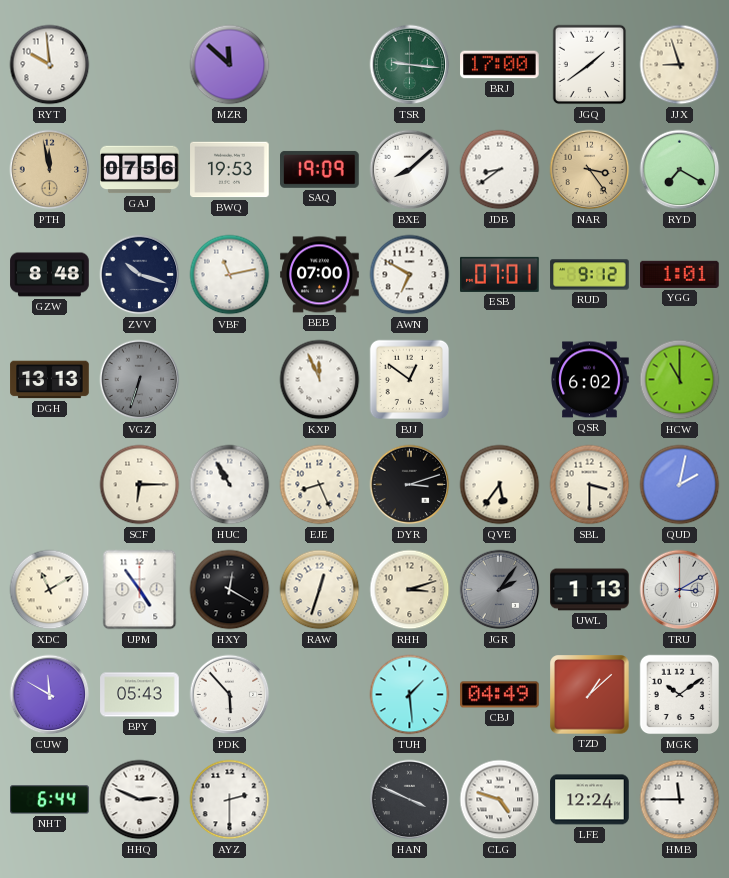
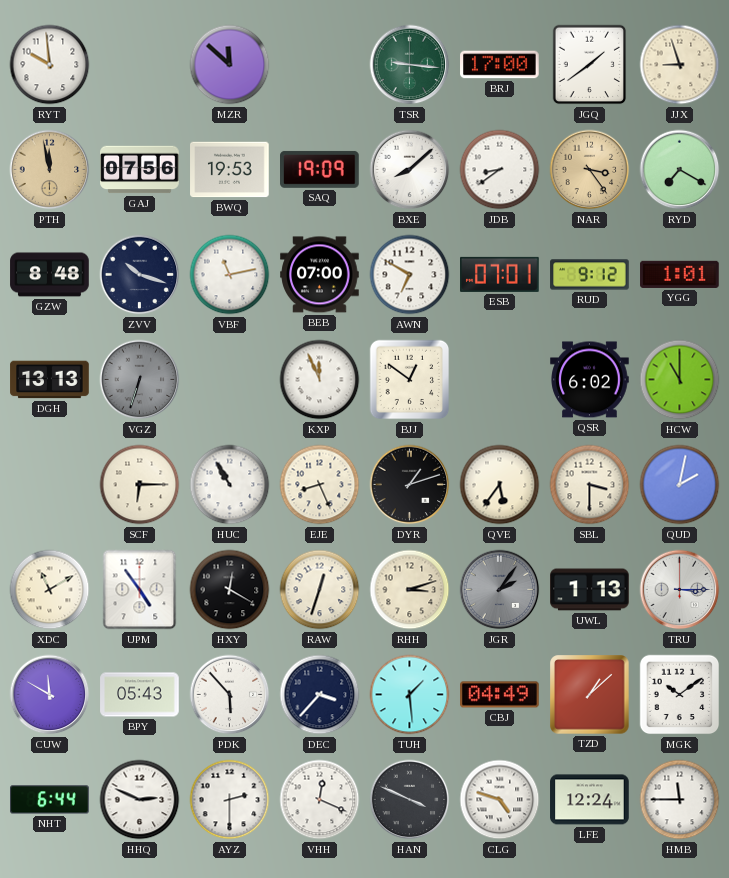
DYR: 3:12 -> 1:12
TRU: 3:10 -> 3:15
DEC: none -> 3:37
VHH: none -> 12:19
